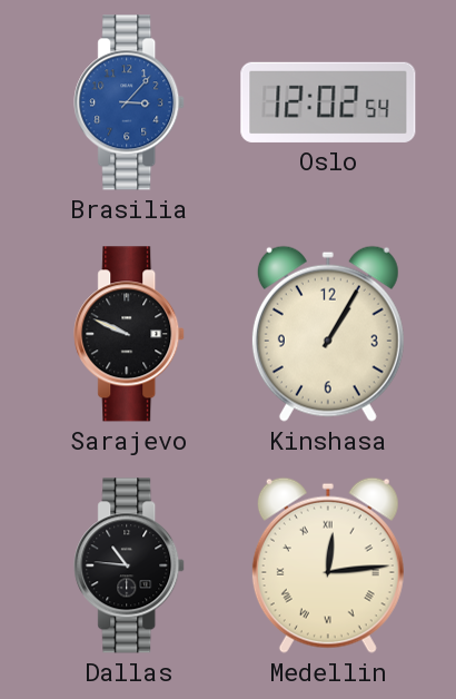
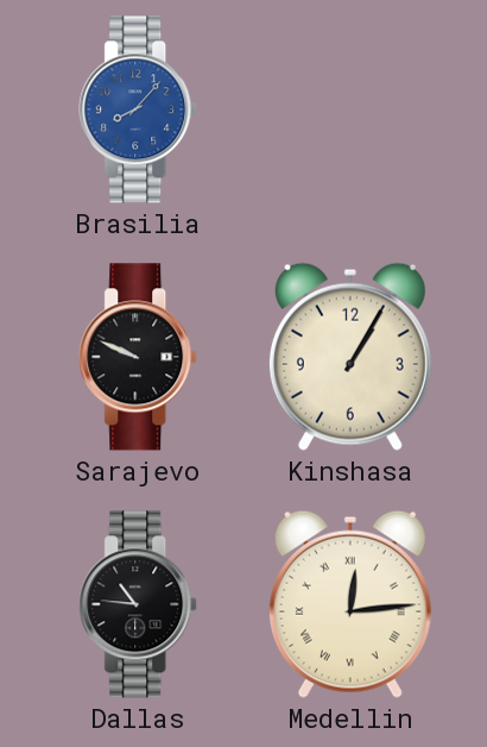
Brasilia: 3:07 -> 8:07
Oslo: 12:02 -> none
